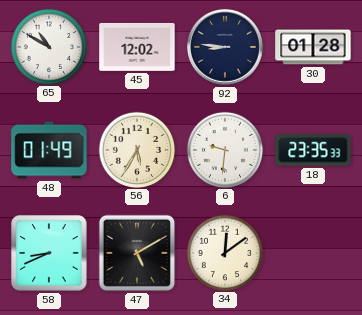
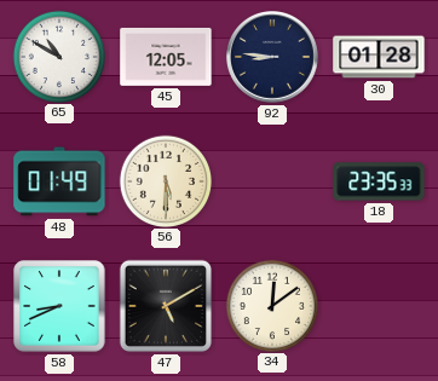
45: 12:02 -> 12:05
56: 5:35 -> 5:30
6: 9:31 -> none
